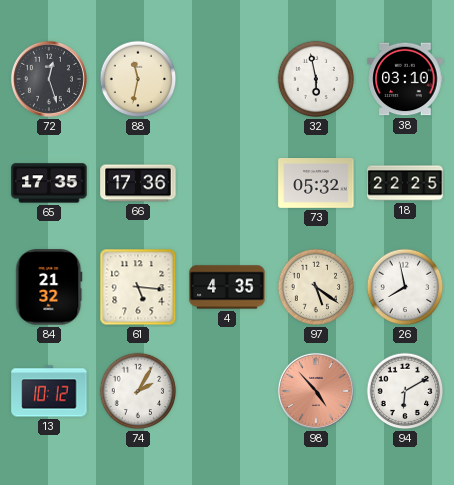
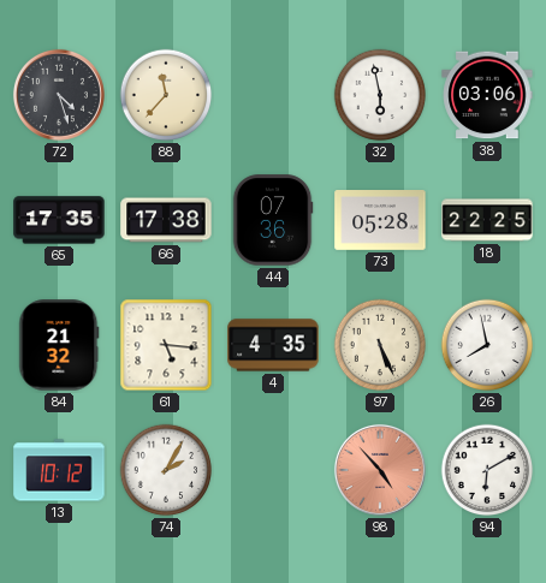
72: 12:27 -> 4:27
88: 11:32 -> 11:37
38: 03:10 -> 03:06
66: 17:36 -> 17:38
44: none -> 07:36
73: 05:32 -> 05:28
97: 5:21 -> 5:26
